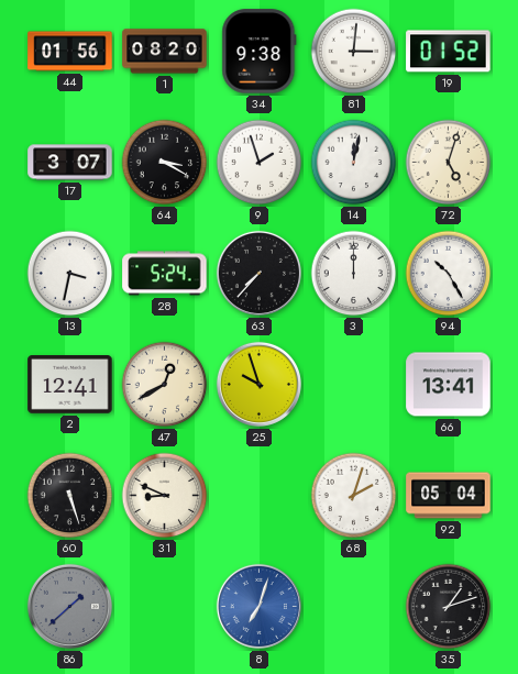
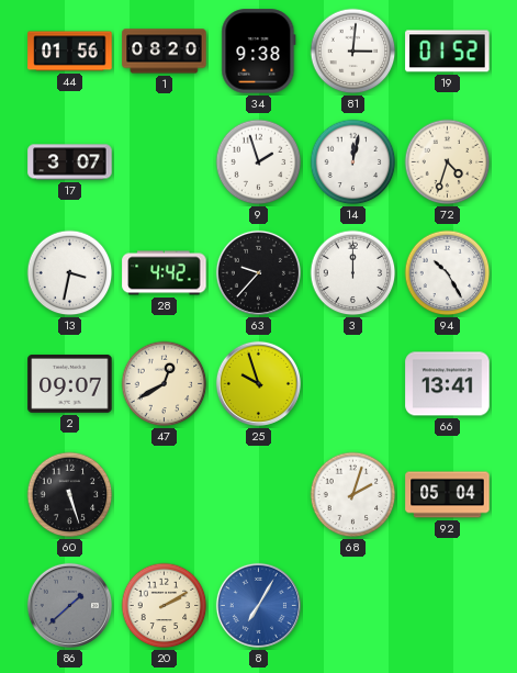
64: 3:20 -> none
72: 5:03 -> 4:33
28: 5:24 -> 4:42
63: 7:37 -> 9:37
2: 12:41 -> 09:07
31: 8:49 -> none
20: none -> 2:10
8: 7:03 -> 7:05
35: 1:12 -> none
